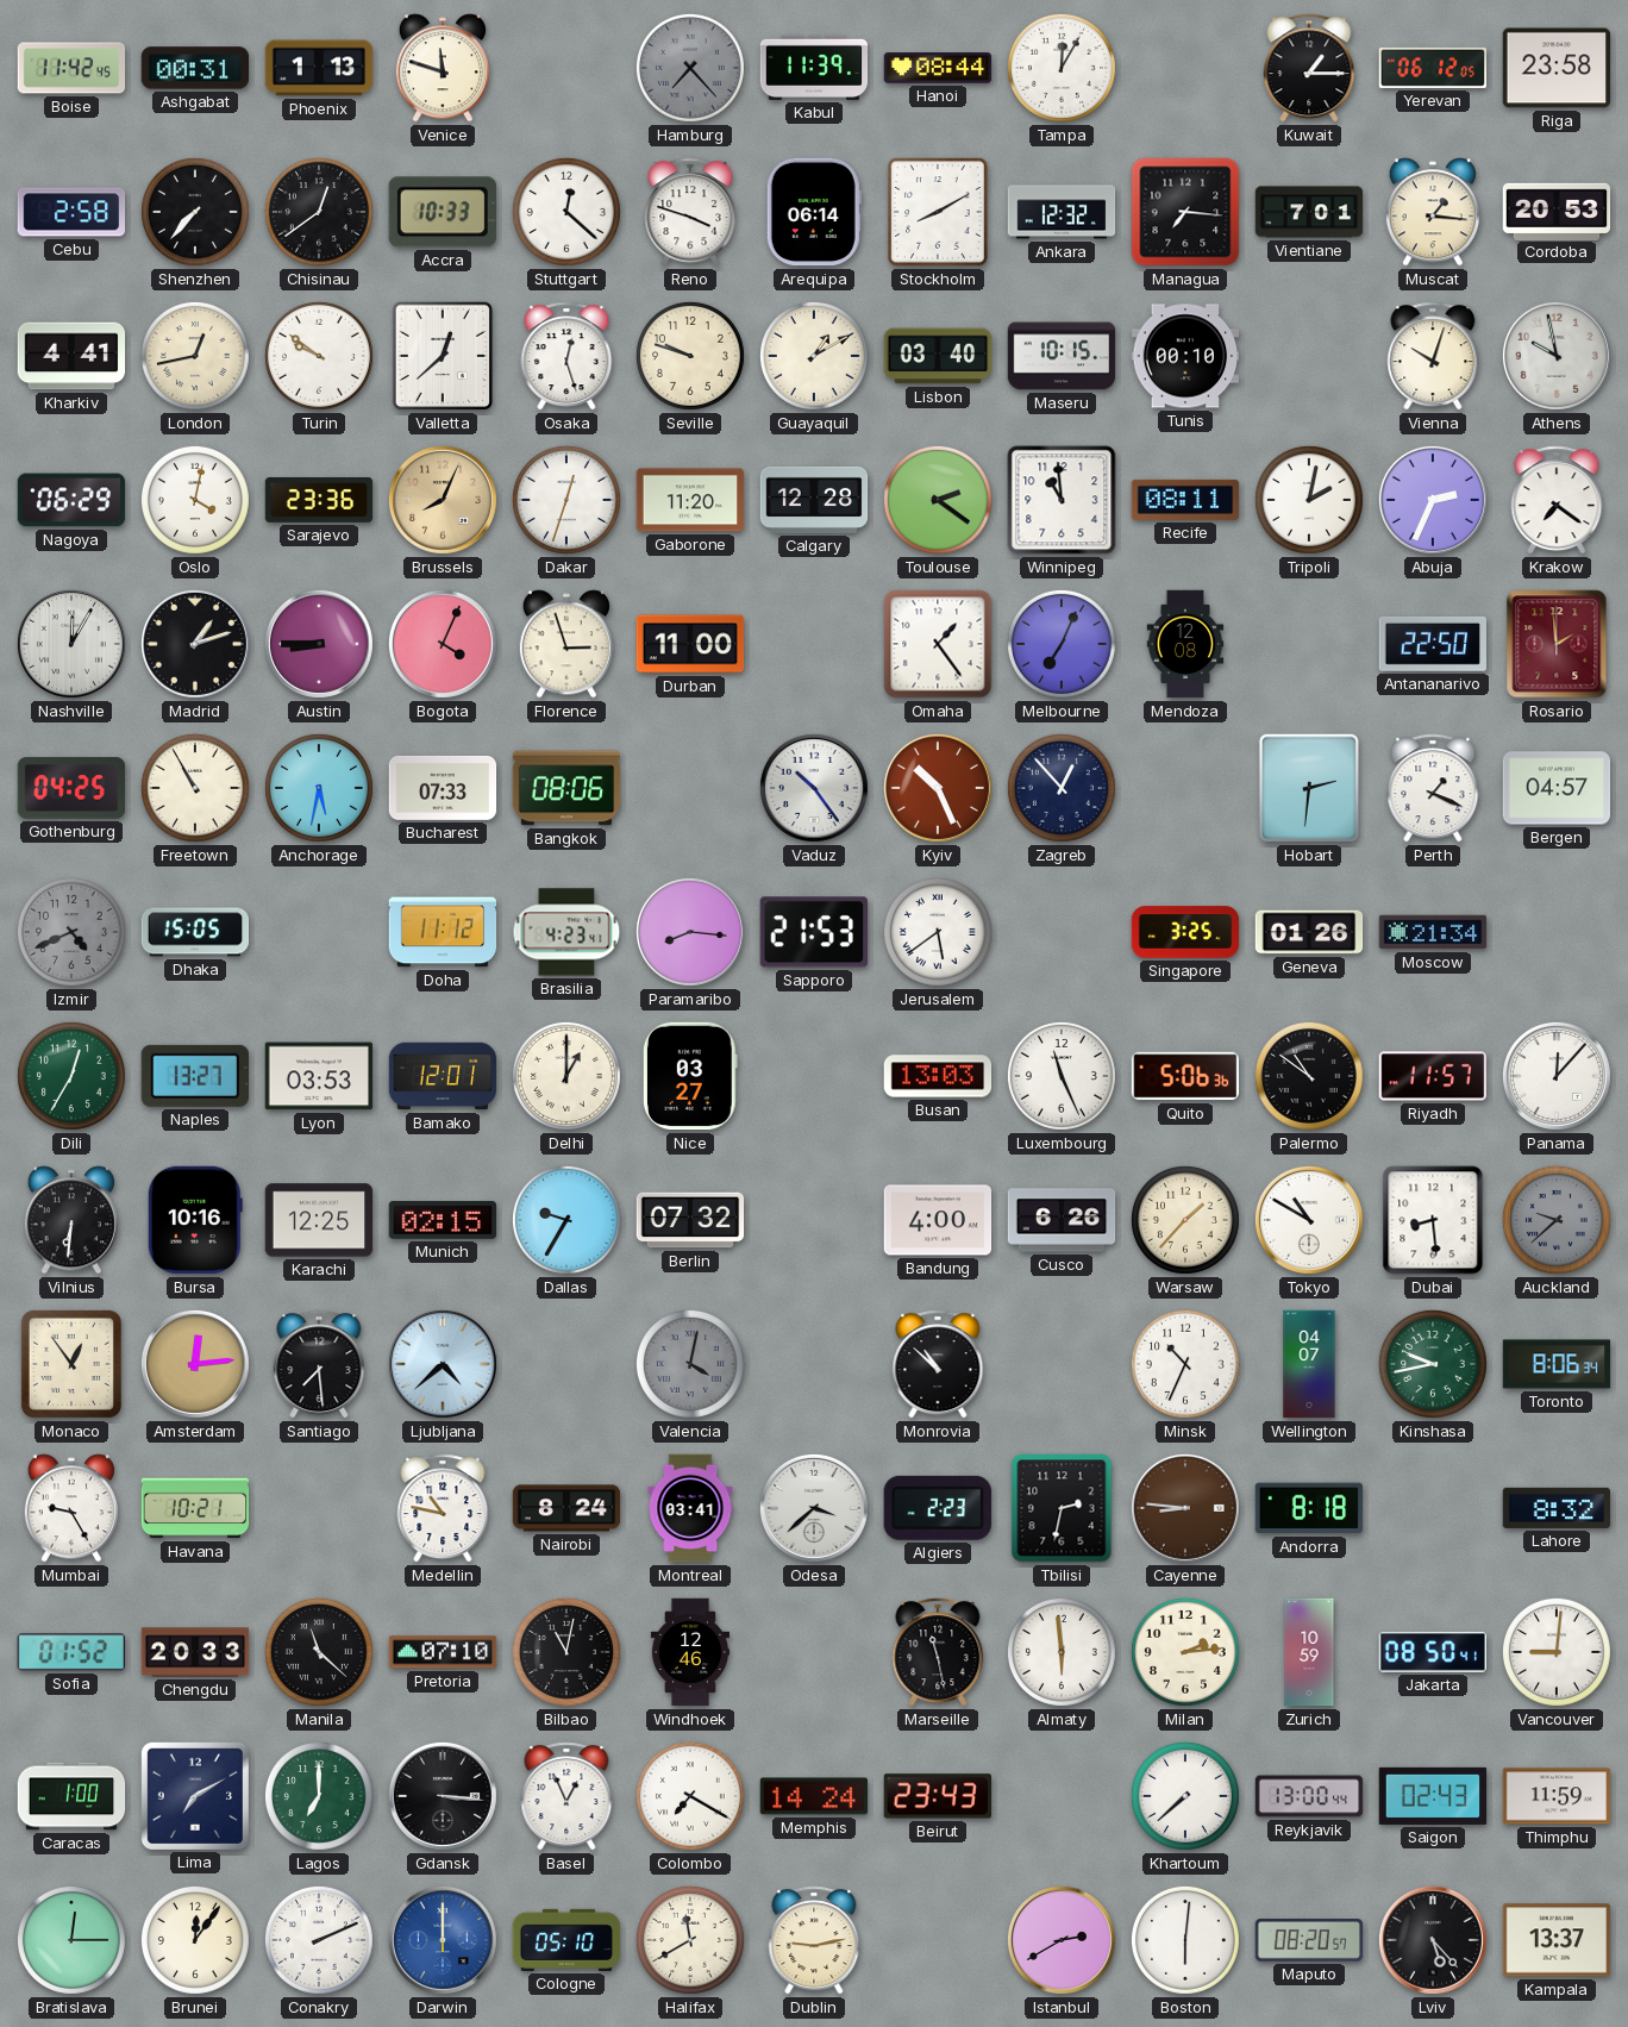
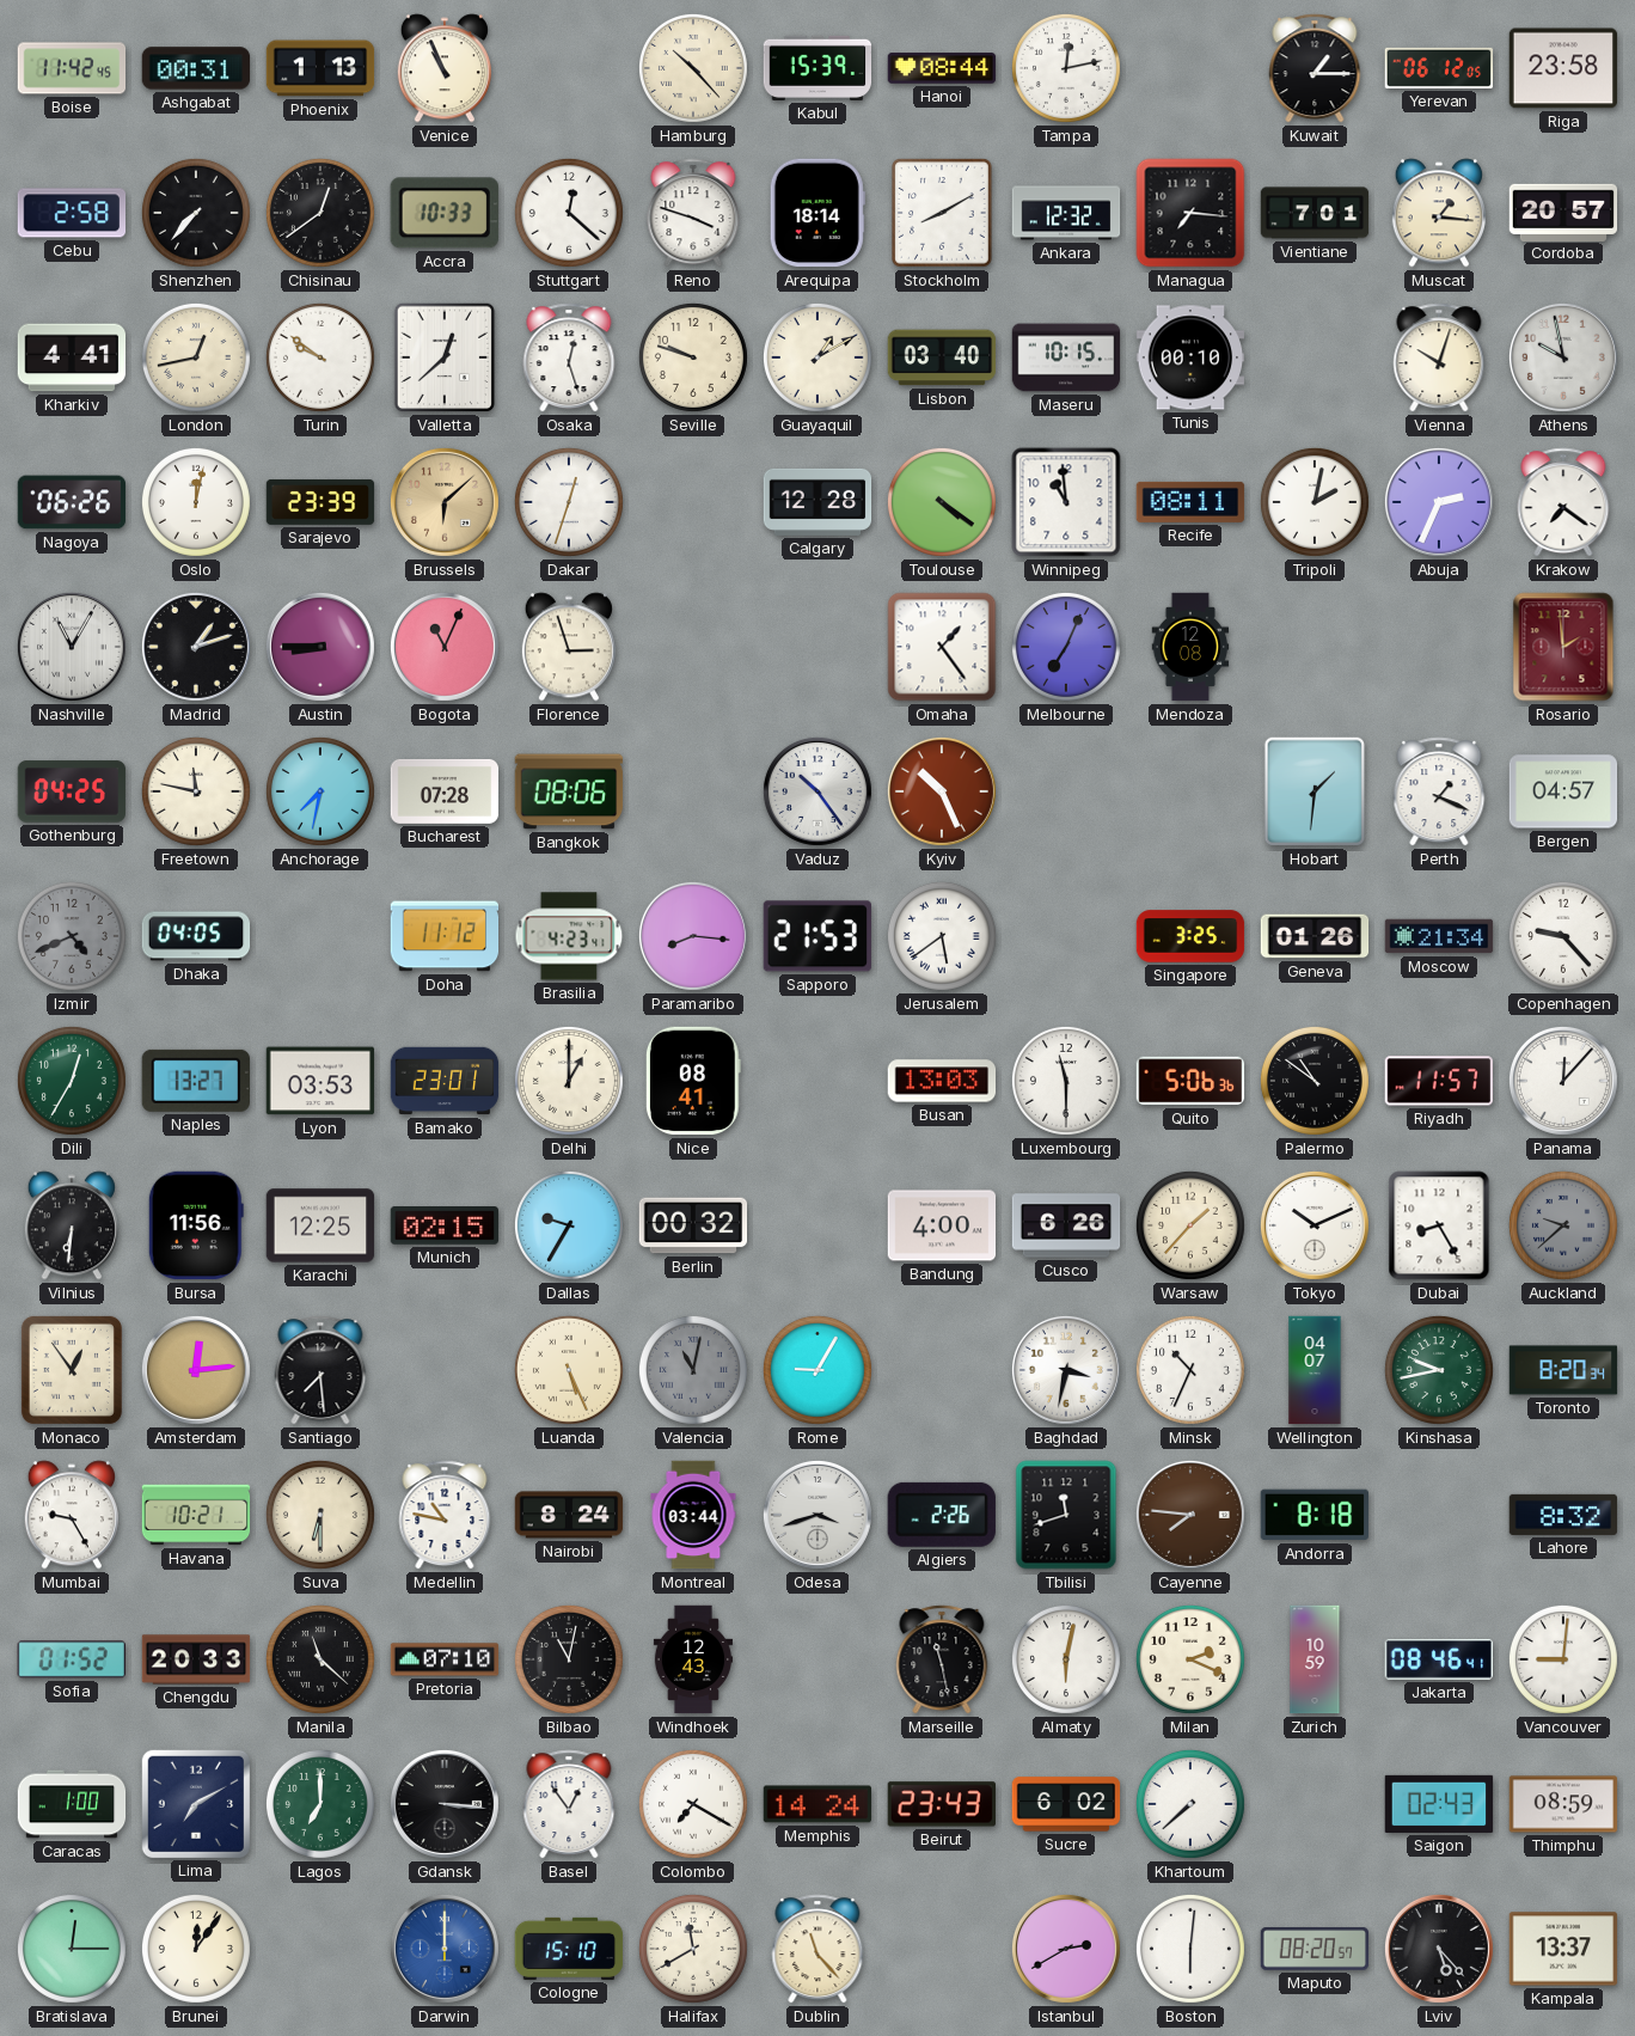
Venice: 11:48 -> 10:56
Hamburg: 7:23 -> 10:23
Hamburg dial: grey -> cream
Kabul: 11:39 -> 15:39
Tampa: 12:05 -> 12:13
Arequipa: 06:14 -> 18:14
Cordoba: 20:53 -> 20:57
Nagoya: 06:29 -> 06:26
Oslo: 4:02 -> 12:02
Sarajevo: 23:36 -> 23:39
Brussels: 8:04 -> 6:08
Gaborone: 11:20 -> none
Toulouse: 2:21 -> 4:21
Nashville: 12:05 -> 11:05
Bogota: 4:04 -> 11:04
Durban: 11:00 -> none
Antananarivo: 22:50 -> none
Freetown: 10:55 -> 11:47
Anchorage: 5:32 -> 7:32
Bucharest: 07:33 -> 07:28
Zagreb: 12:53 -> none
Hobart: 2:31 -> 1:31
Dhaka: 15:05 -> 04:05
Copenhagen: none -> 9:23
Bamako: 12:01 -> 23:01
Nice: 03:27 -> 08:41
Luxembourg: 11:26 -> 11:30
Bursa: 10:16 -> 11:56
Berlin: 07:32 -> 00:32
Tokyo: 10:50 -> 10:11
Dubai: 8:29 -> 8:25
Ljubljana: 4:38 -> none
Luanda: none -> 5:26
Valencia: 4:02 -> 11:02
Rome: none -> 9:05
Monrovia: 10:52 -> none
Baghdad: none -> 3:32
Toronto: 8:06 -> 8:20
Suva: none -> 6:30
Montreal: 03:41 -> 03:44
Odesa: 3:38 -> 3:42
Algiers: 2:23 -> 2:26
Tbilisi: 2:32 -> 11:42
Cayenne: 8:46 -> 7:46
Windhoek: 12:46 -> 12:43
Almaty: 5:59 -> 6:02
Milan: 2:14 -> 2:19
Jakarta: 08:50 -> 08:46
Basel: 12:56 -> 12:54
Sucre: none -> 6:02
Reykjavik: 13:00 -> none
Thimphu: 11:59 -> 08:59
Conakry: 2:11 -> none
Cologne: 05:10 -> 15:10
Dublin: 9:13 -> 11:23
